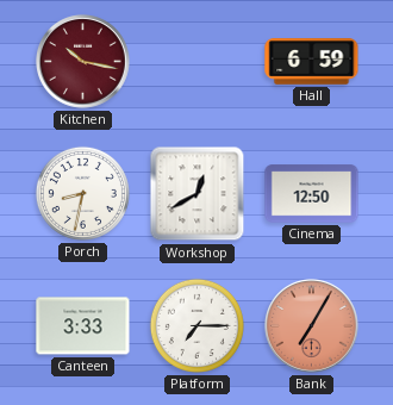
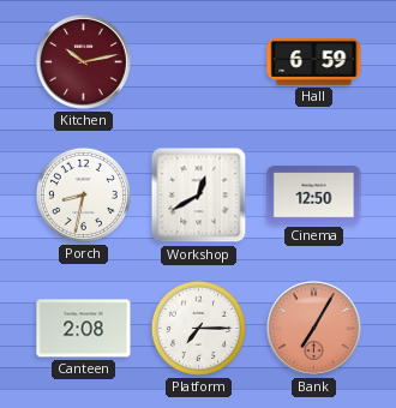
Kitchen: 10:17 -> 10:13
Canteen: 3:33 -> 2:08
